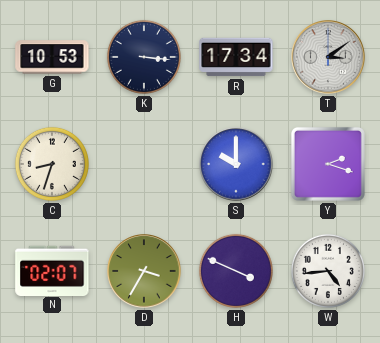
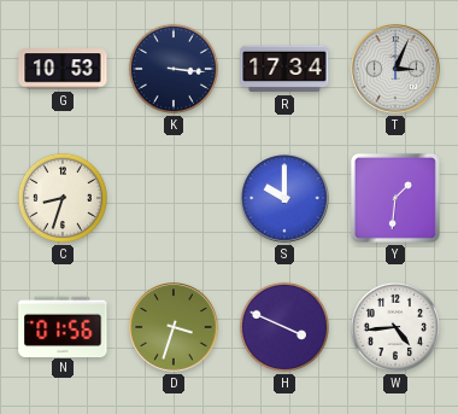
T: 3:09 -> 3:04
Y: 2:18 -> 1:31
N: 02:07 -> 01:56
D: 3:35 -> 3:33
